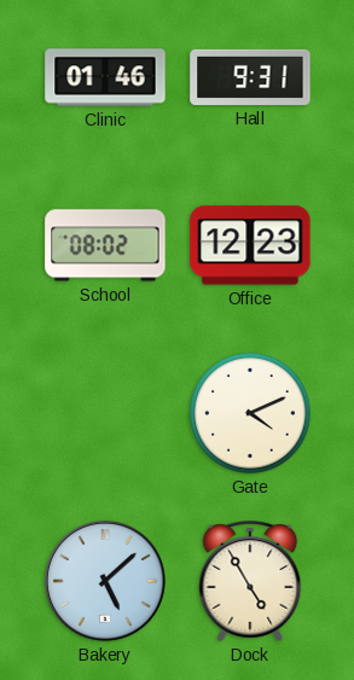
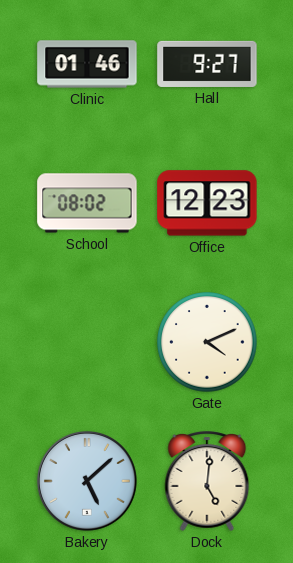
Hall: 9:31 -> 9:27
Dock: 4:55 -> 5:01
